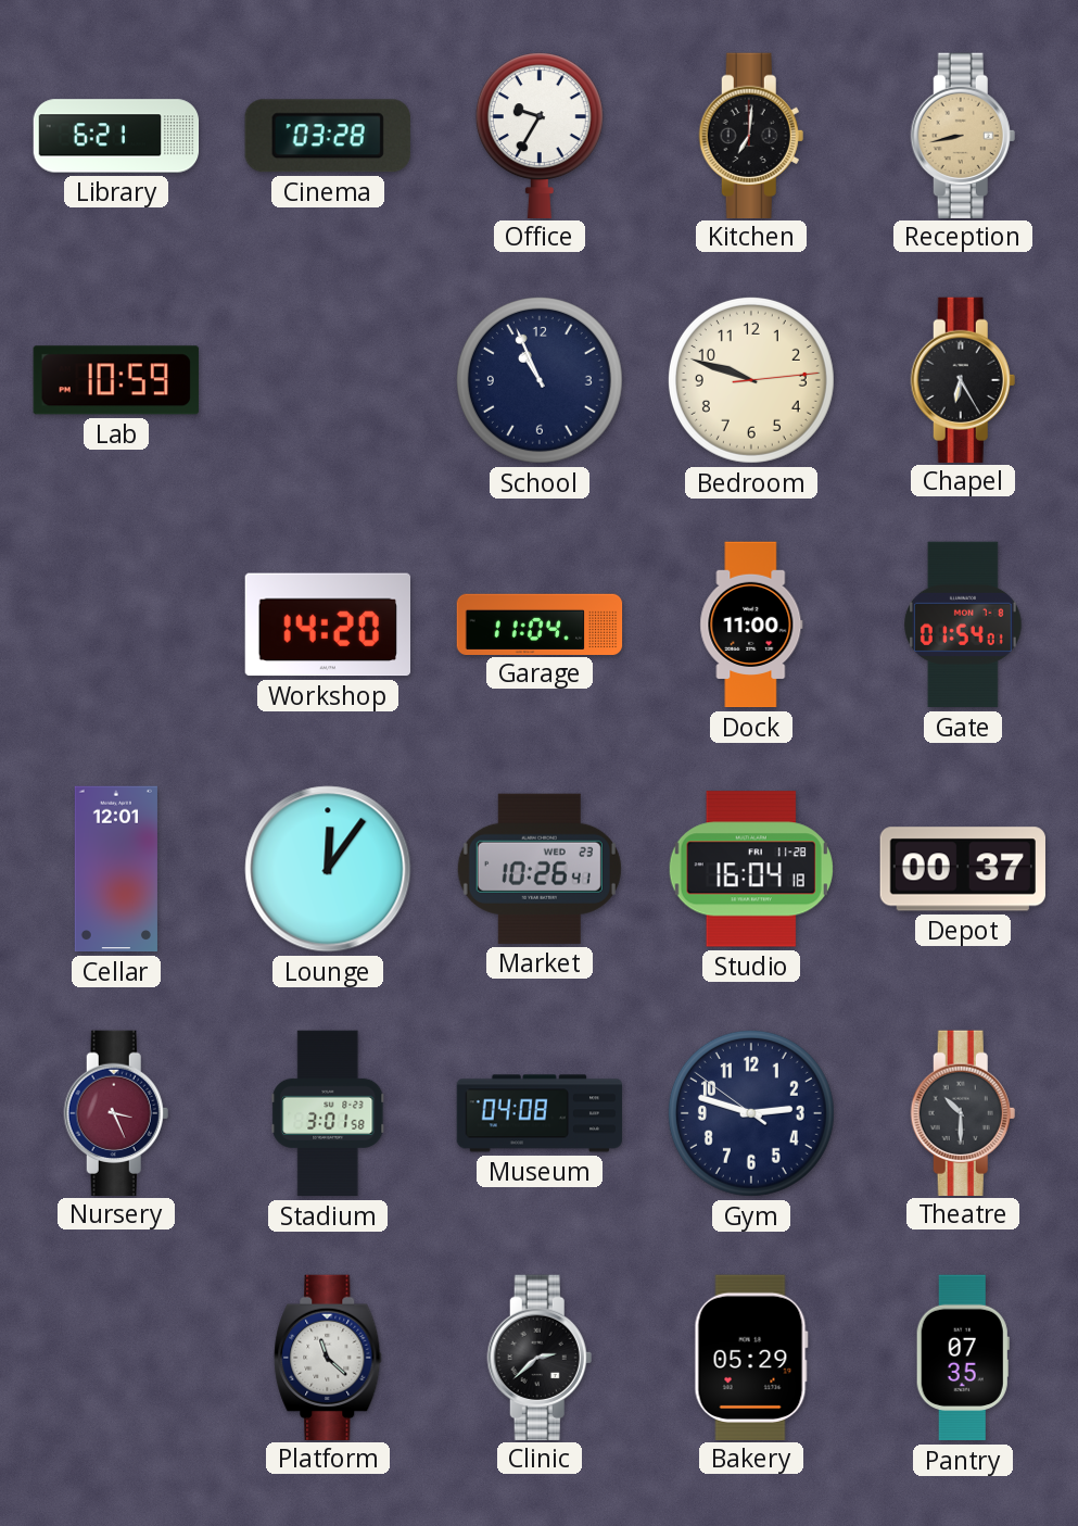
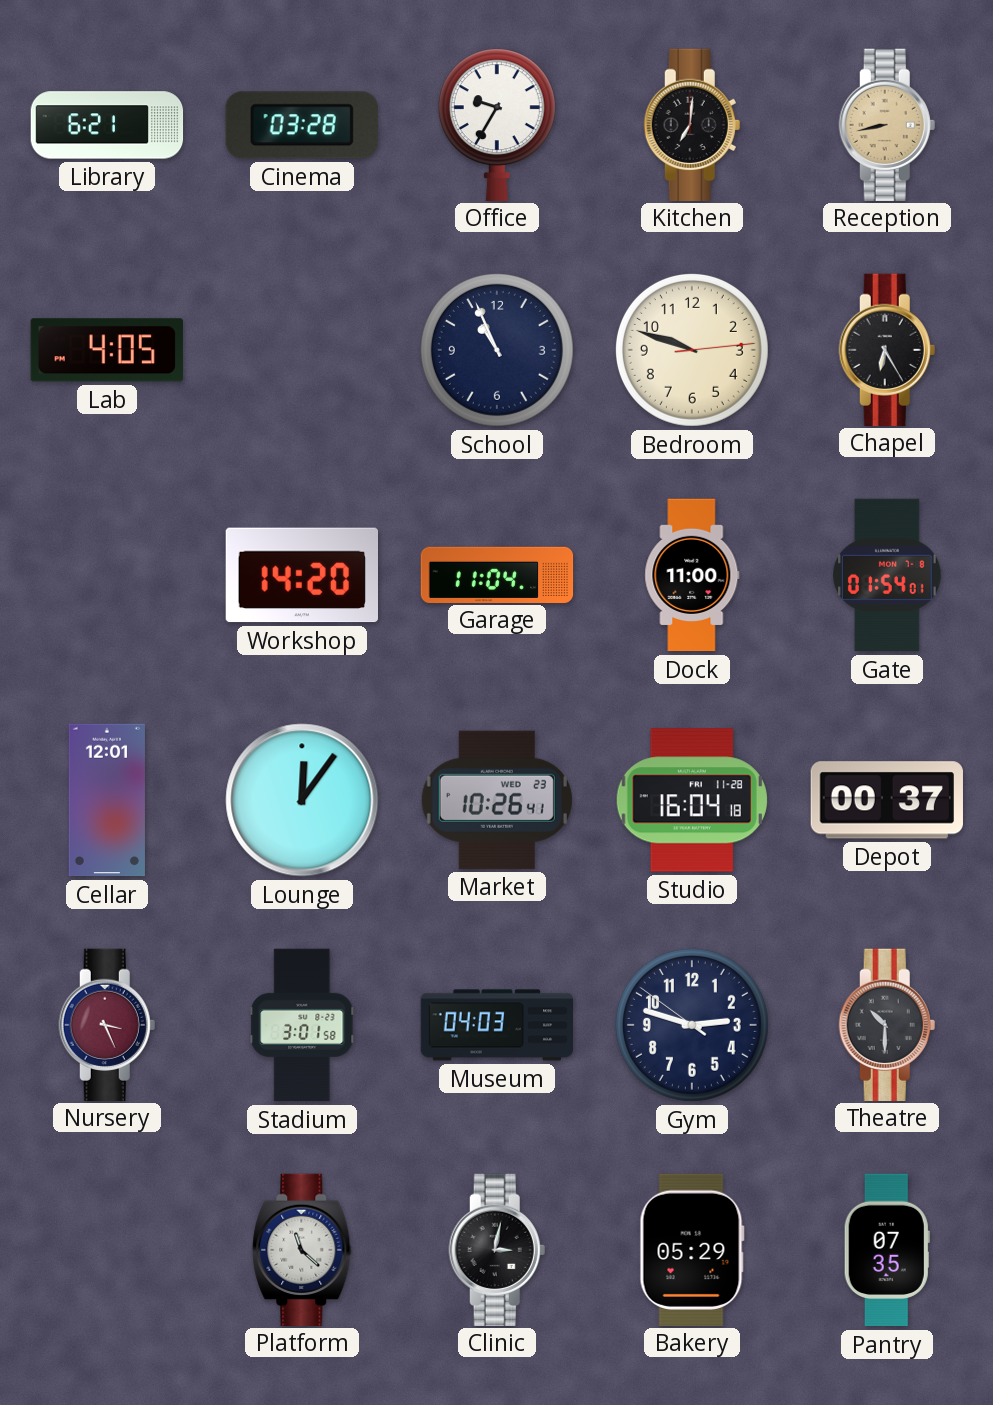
Lab: 10:59 -> 4:05
Museum: 04:08 -> 04:03
Clinic: 2:38 -> 3:02
